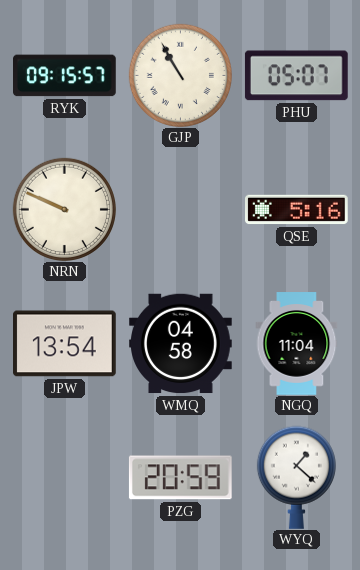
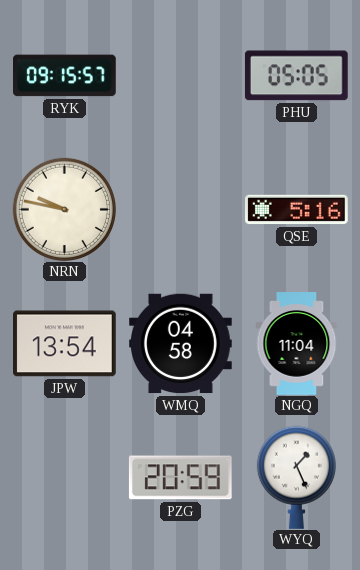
GJP: 10:55 -> none
PHU: 05:07 -> 05:05
NRN: 9:49 -> 9:47
WYQ: 1:22 -> 1:26
